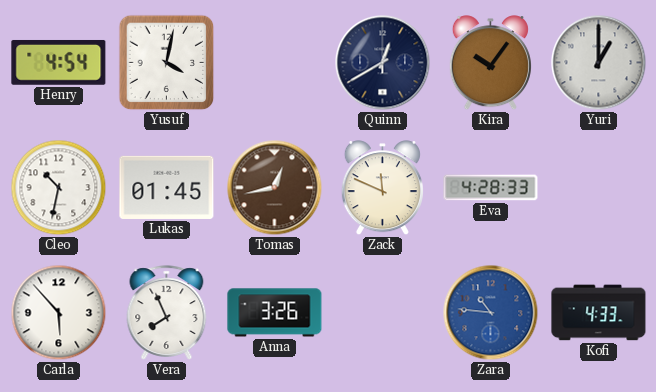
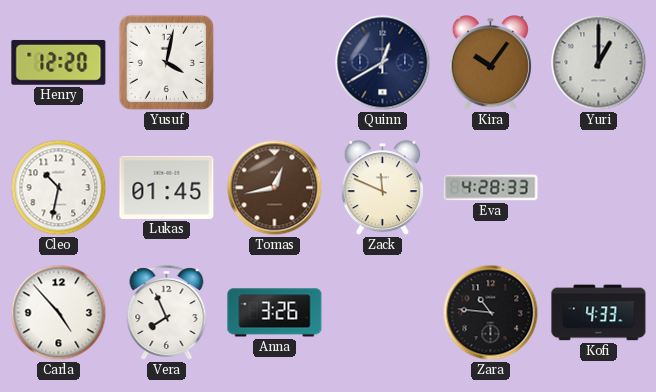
Henry: 4:54 -> 12:20
Carla: 5:53 -> 4:53
Zara dial: blue -> black
